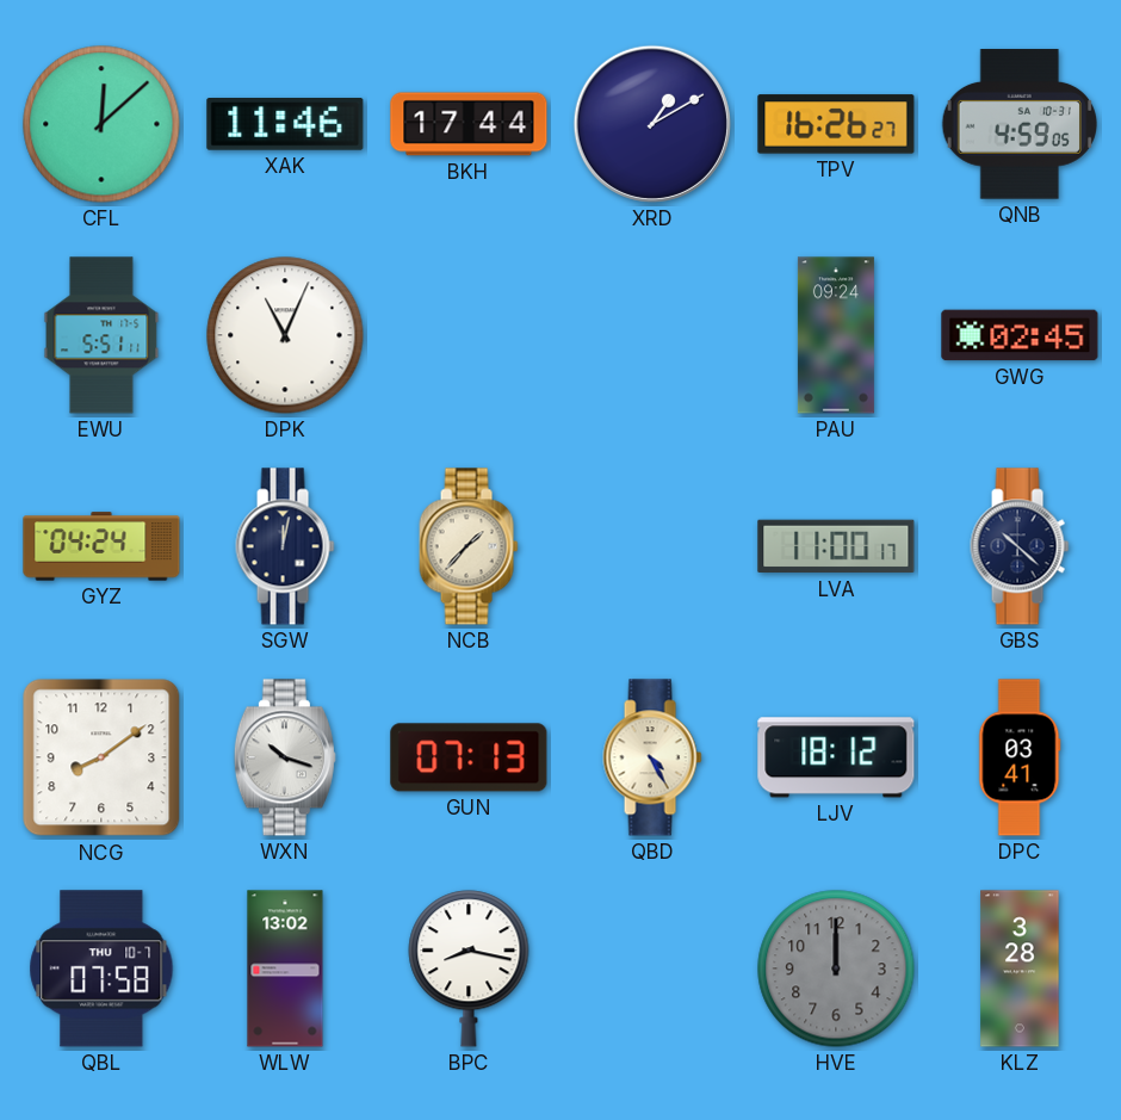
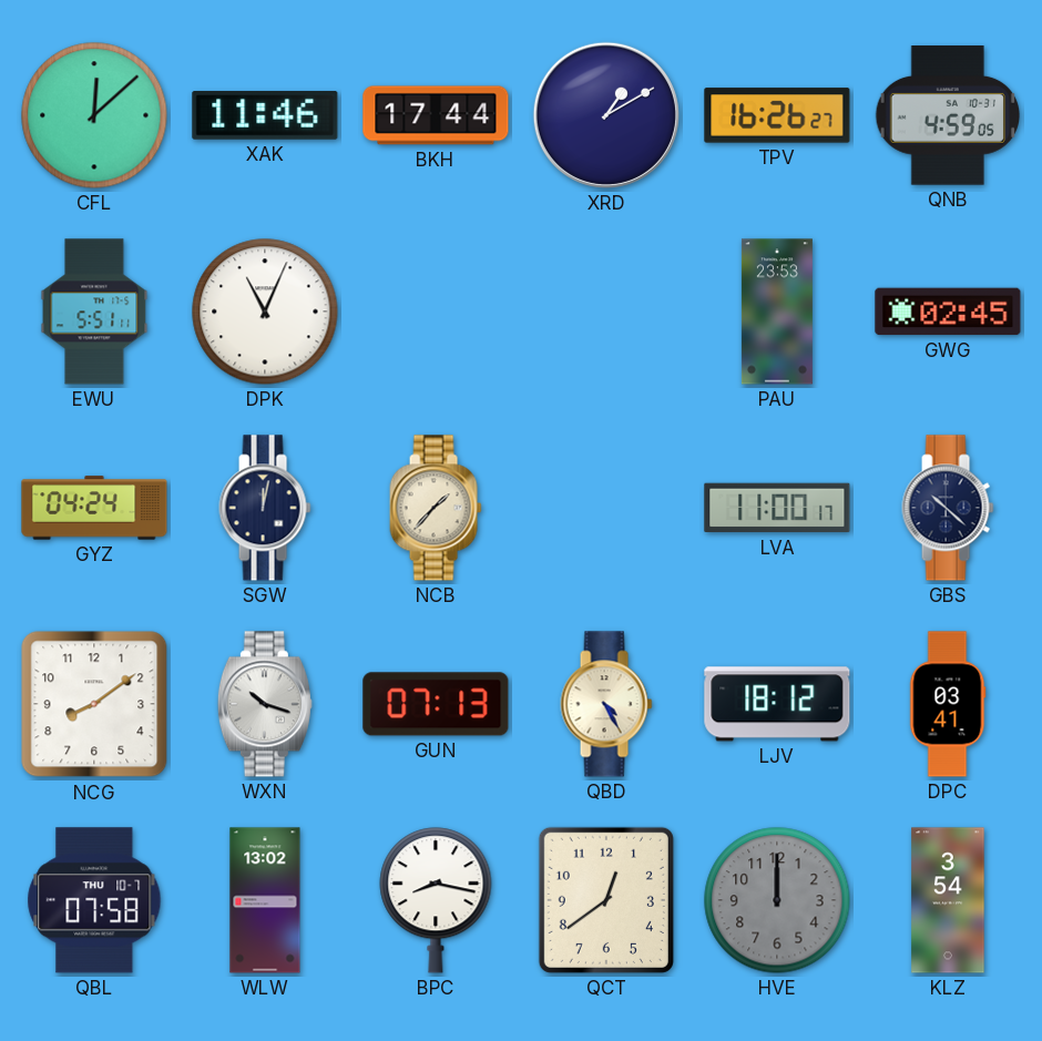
PAU: 09:24 -> 23:53
QCT: none -> 12:39
KLZ: 3:28 -> 3:54
